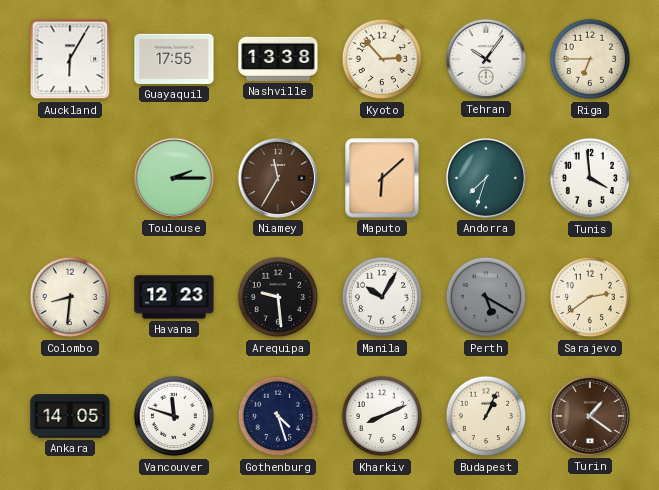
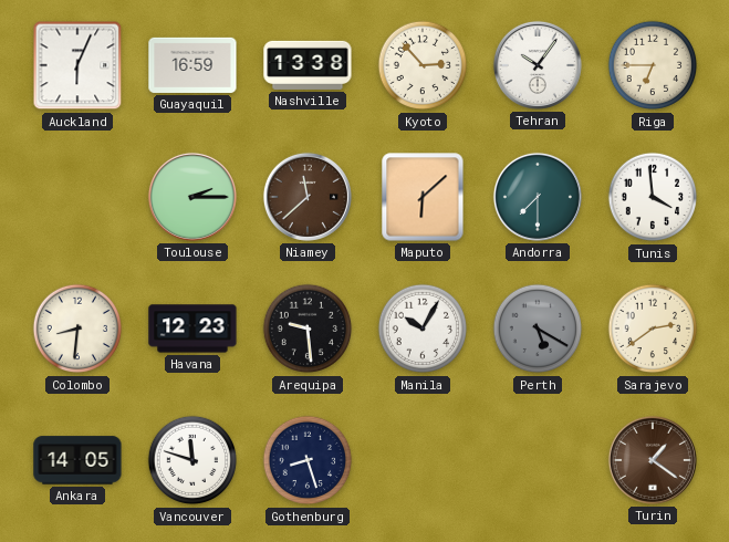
Auckland: 6:05 -> 6:04
Guayaquil: 17:55 -> 16:59
Niamey: 11:35 -> 11:38
Andorra: 7:33 -> 7:30
Gothenburg: 4:27 -> 8:27
Kharkiv: 8:11 -> none
Budapest: 1:04 -> none
